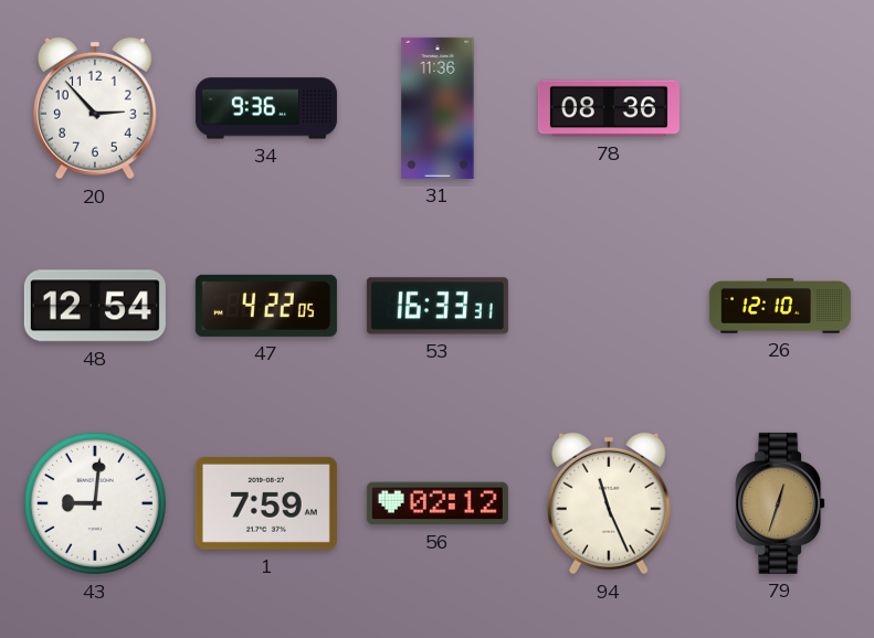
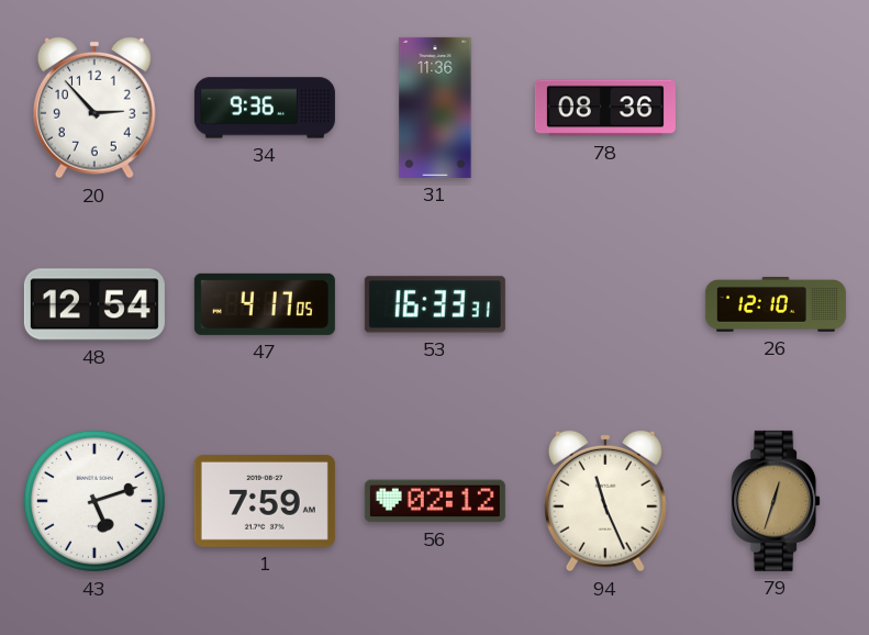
47: 4:22 -> 4:17
43: 9:01 -> 5:12
